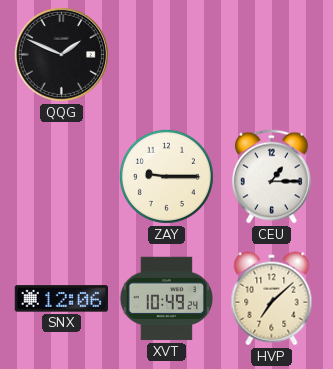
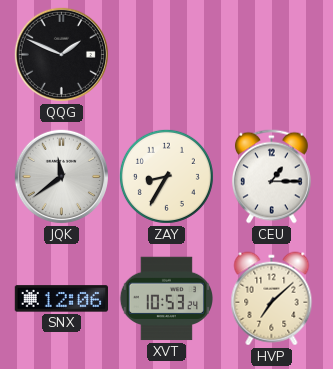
JQK: none -> 11:39
ZAY: 9:15 -> 8:35
XVT: 10:49 -> 10:53
